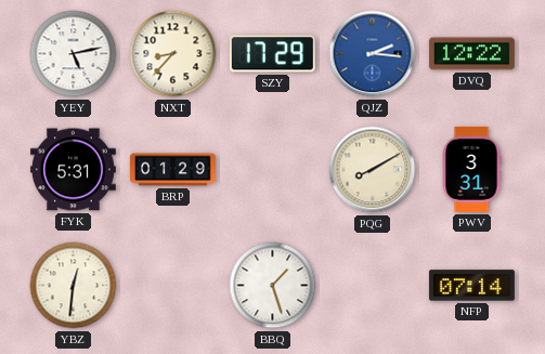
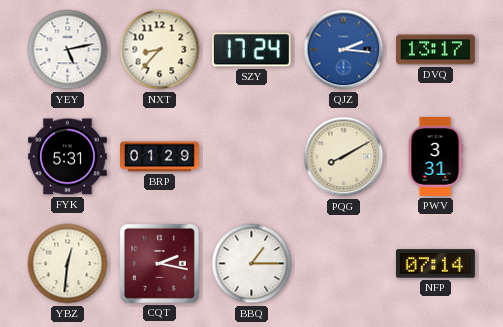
SZY: 17:29 -> 17:24
DVQ: 12:22 -> 13:17
CQT: none -> 2:17
BBQ: 1:27 -> 1:15
